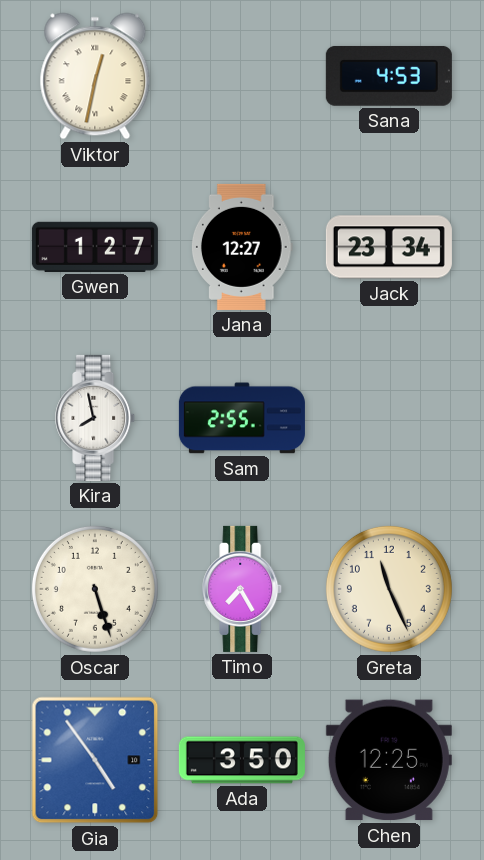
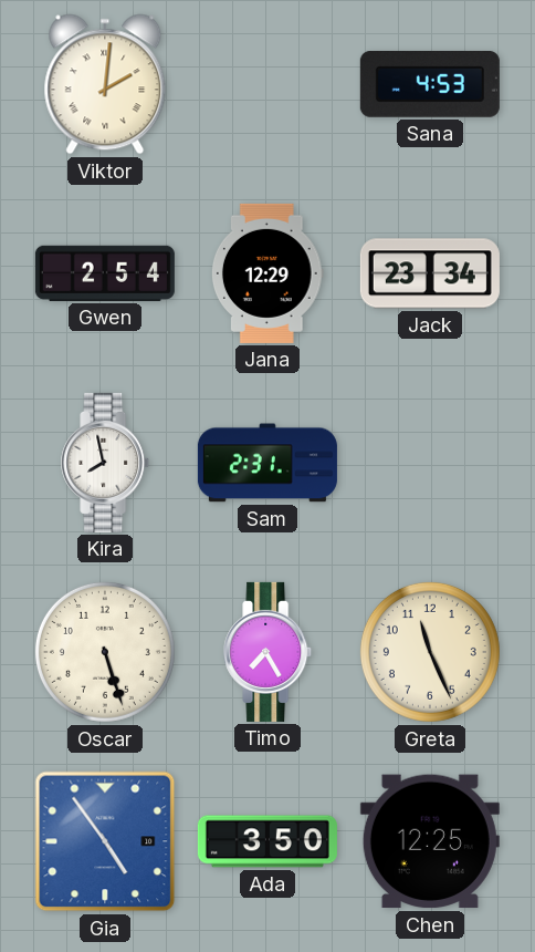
Viktor: 12:32 -> 2:01
Gwen: 1:27 -> 2:54
Jana: 12:27 -> 12:29
Sam: 2:55 -> 2:31
